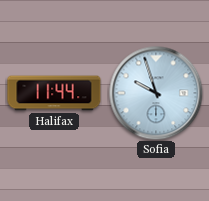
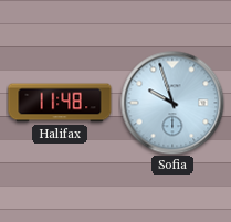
Halifax: 11:44 -> 11:48
